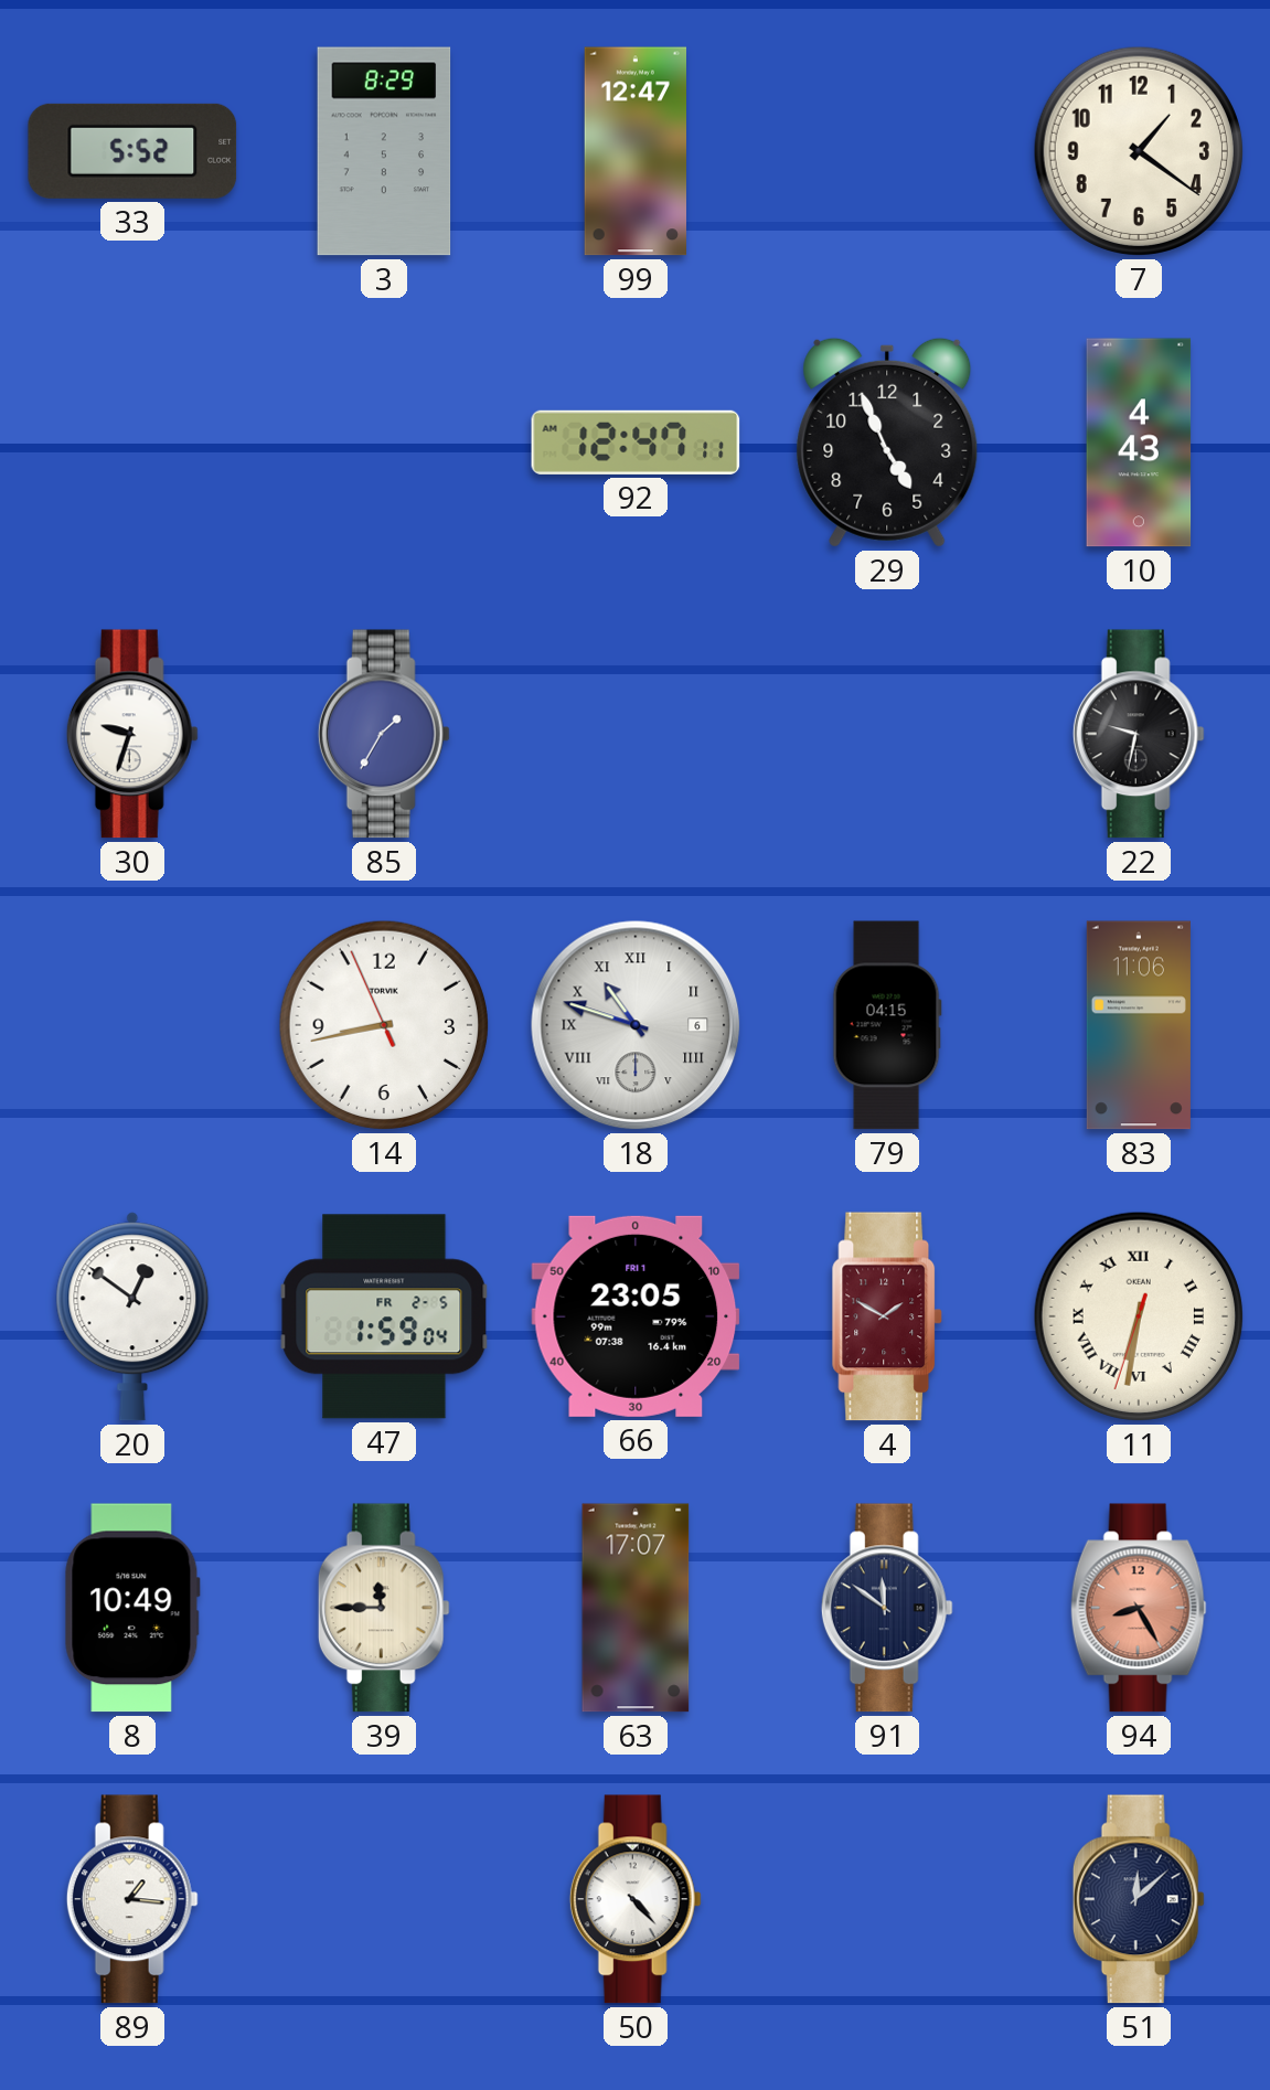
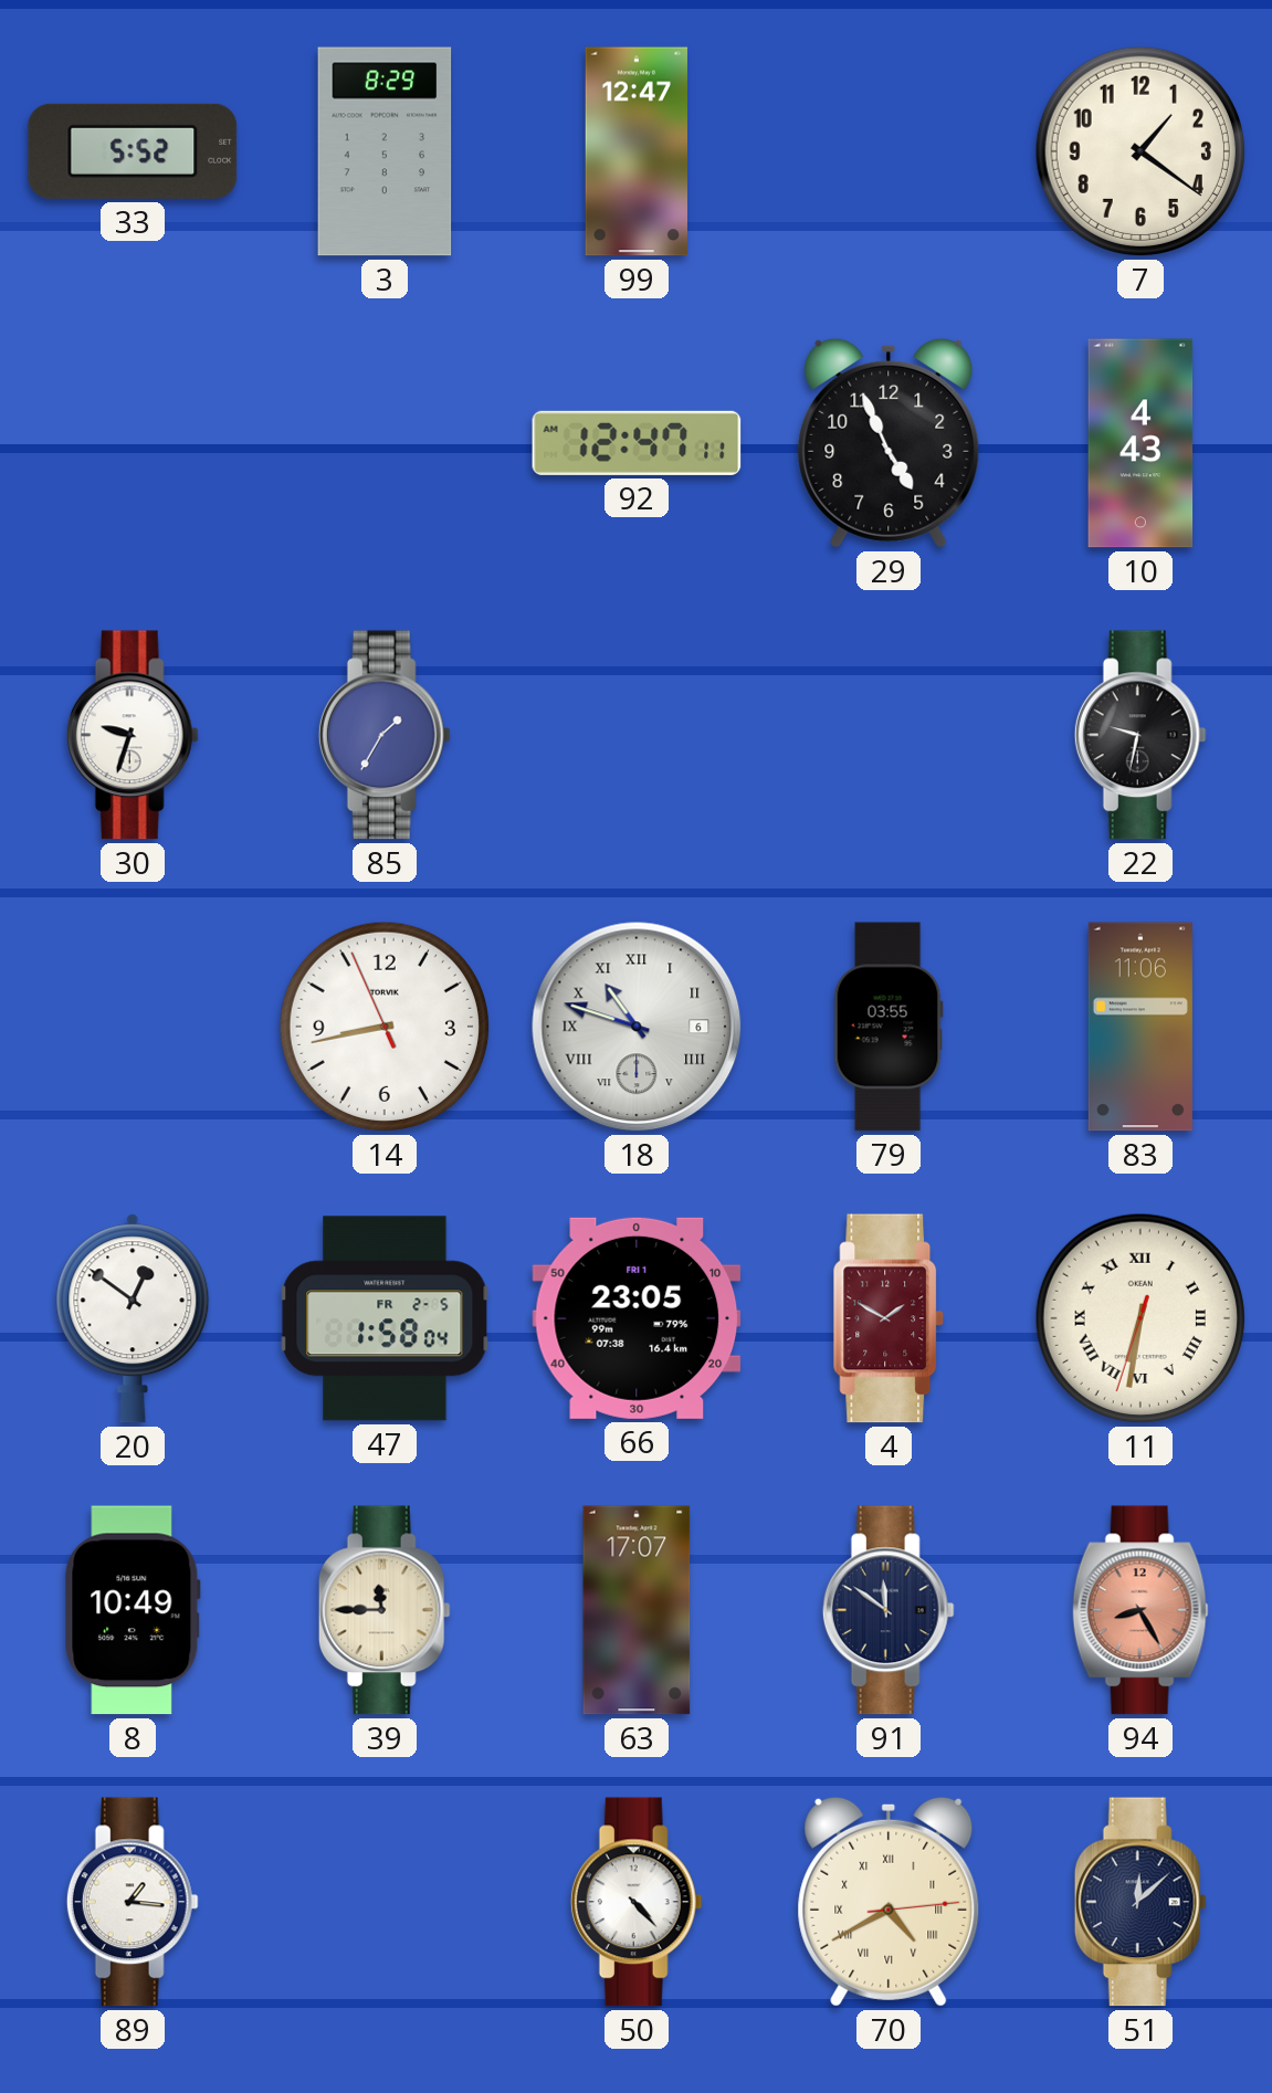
79: 04:15 -> 03:55
47: 1:59 -> 1:58
70: none -> 4:40
